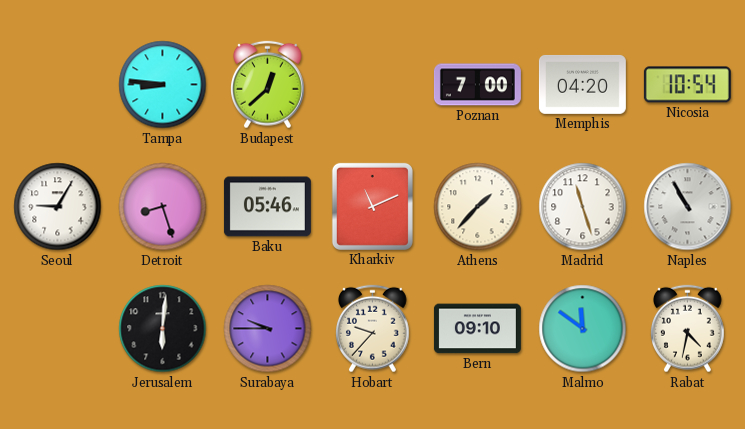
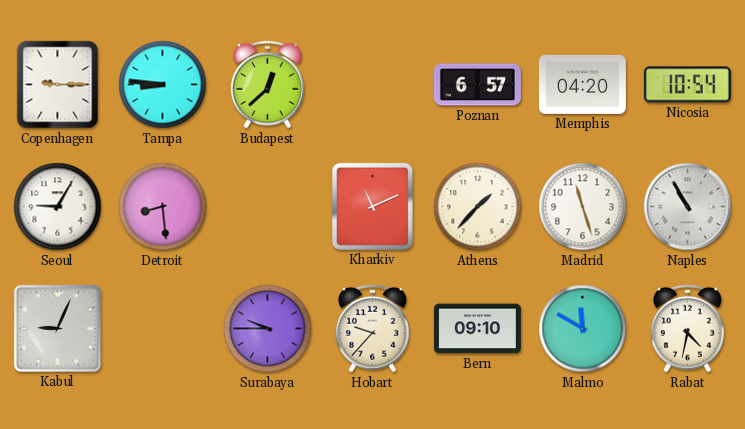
Copenhagen: none -> 9:15
Poznan: 7:00 -> 6:57
Detroit: 8:27 -> 8:29
Baku: 05:46 -> none
Kabul: none -> 9:04
Jerusalem: 6:01 -> none
Malmo: 11:51 -> 11:50
